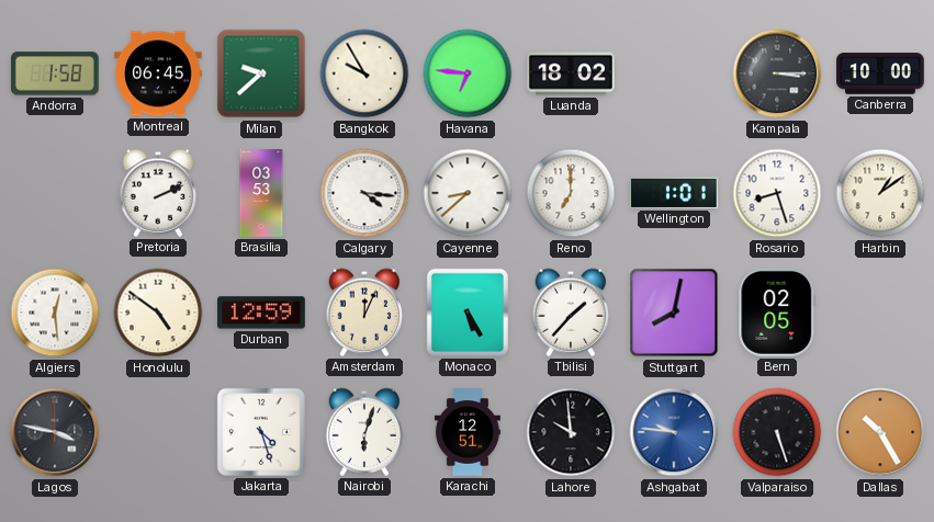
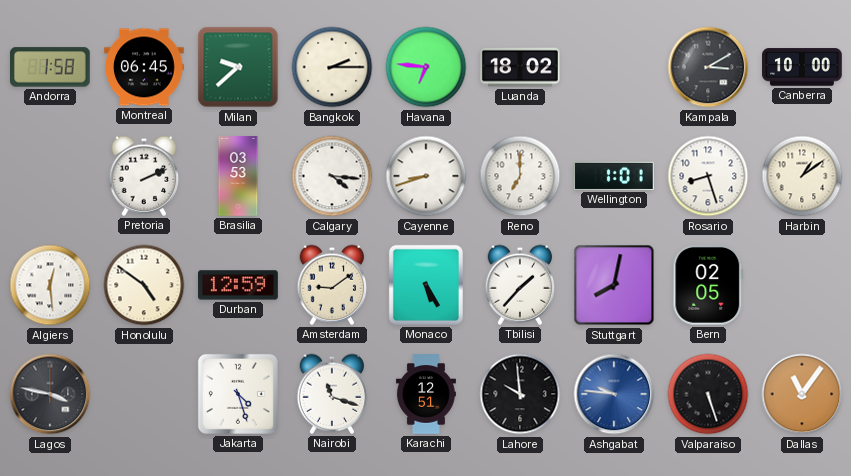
Bangkok: 9:55 -> 2:15
Kampala: 3:15 -> 3:10
Cayenne: 8:38 -> 8:42
Amsterdam: 12:04 -> 9:09
Nairobi: 6:03 -> 11:18
Dallas: 10:25 -> 11:06
